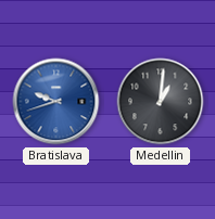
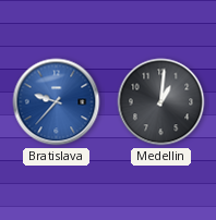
Bratislava: 9:42 -> 9:37
